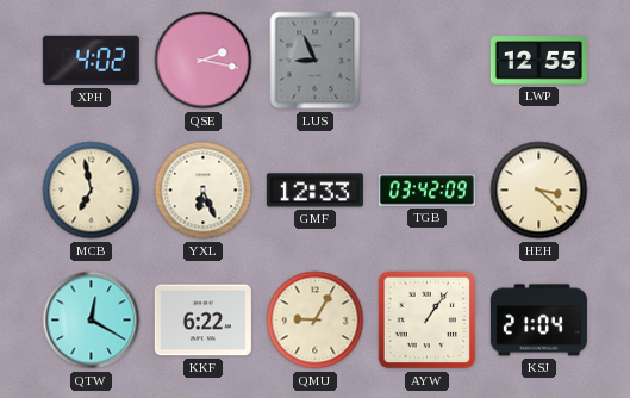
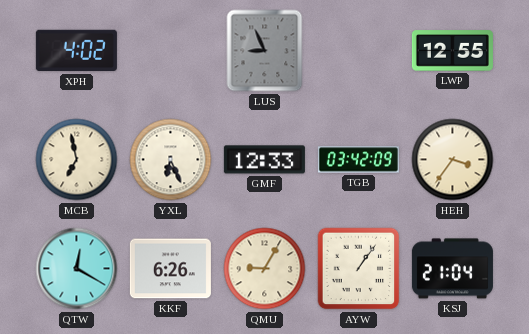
QSE: 2:17 -> none
HEH: 3:22 -> 3:36
KKF: 6:22 -> 6:26
